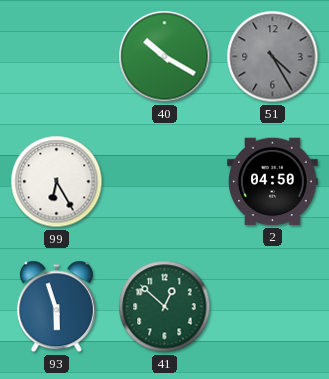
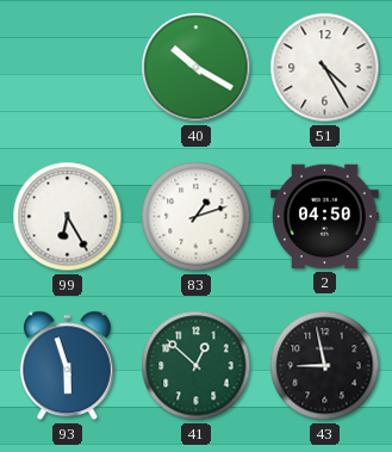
51 dial: grey -> white
83: none -> 1:12
43: none -> 8:58
